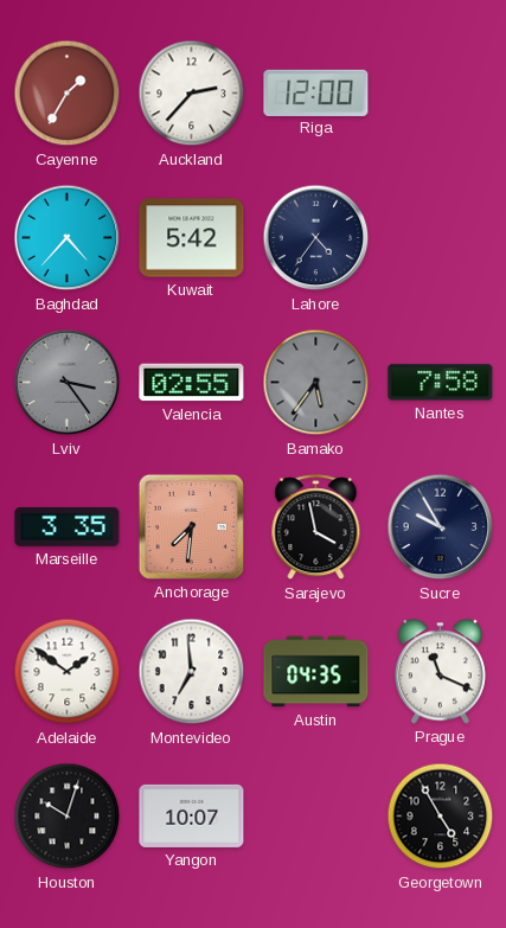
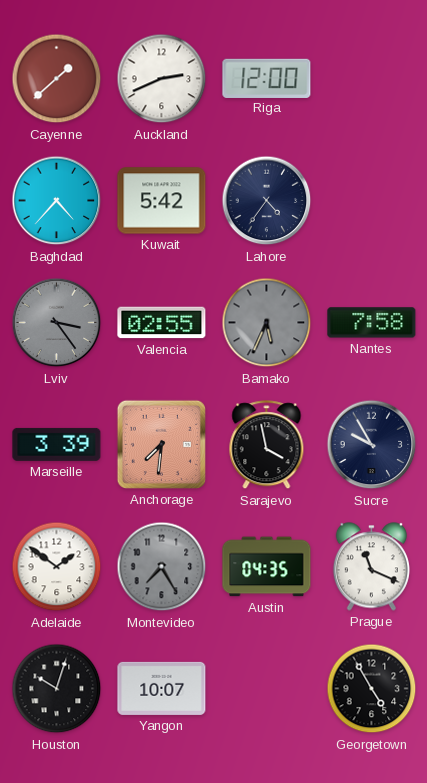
Cayenne: 1:35 -> 1:38
Auckland: 2:37 -> 2:41
Bamako: 5:36 -> 5:34
Marseille: 3:35 -> 3:39
Montevideo: 6:59 -> 7:25
Montevideo dial: white -> grey
